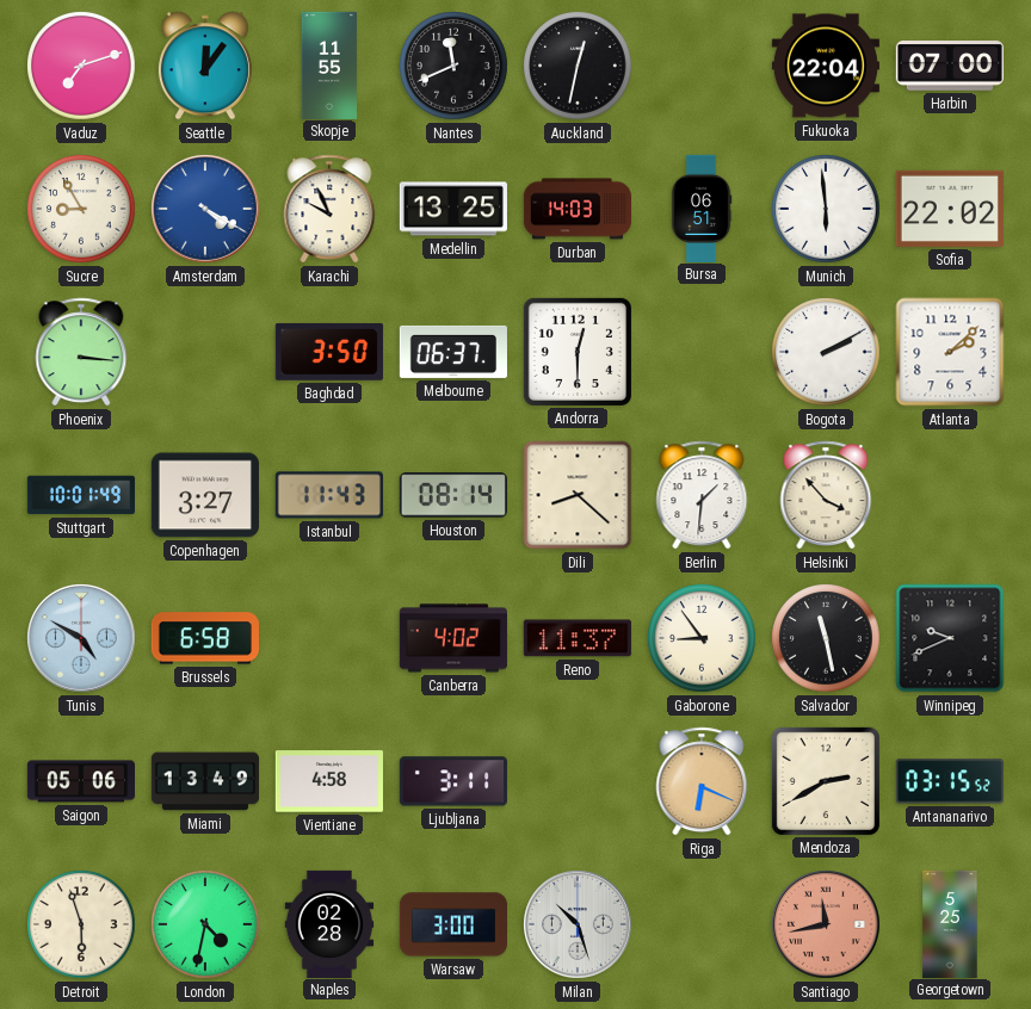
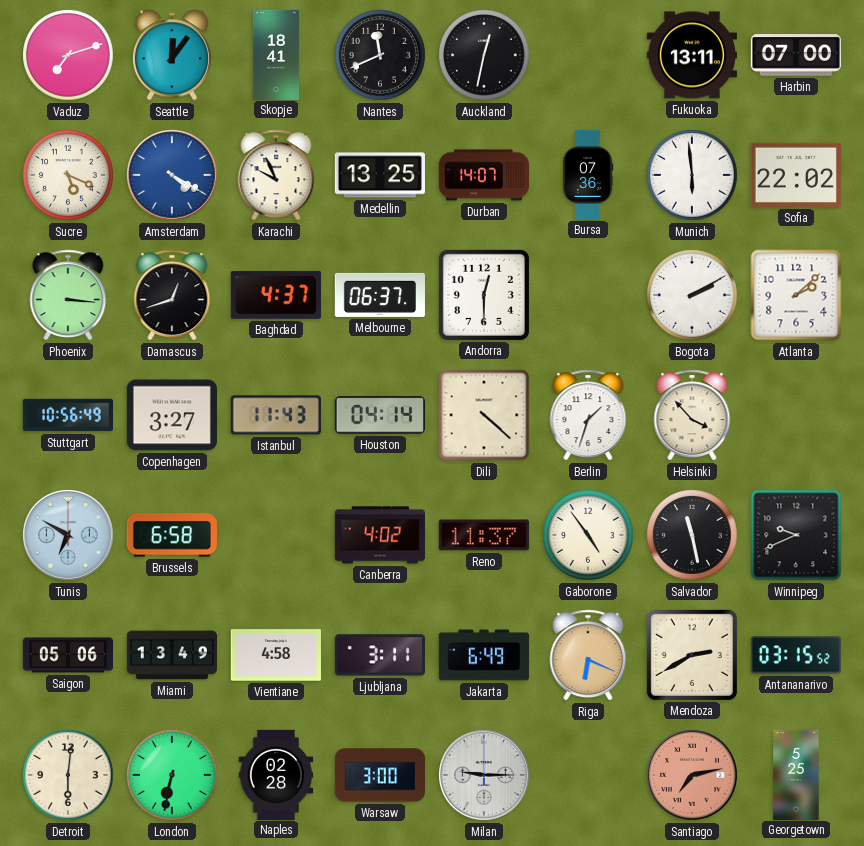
Skopje: 11:55 -> 18:41
Fukuoka: 22:04 -> 13:11
Sucre: 8:55 -> 5:19
Durban: 14:03 -> 14:07
Bursa: 06:51 -> 07:36
Damascus: none -> 12:42
Baghdad: 3:50 -> 4:37
Stuttgart: 10:01 -> 10:56
Houston: 08:14 -> 04:14
Dili: 8:22 -> 4:22
Berlin: 1:31 -> 1:33
Tunis: 4:50 -> 6:50
Gaborone: 8:54 -> 4:54
Jakarta: none -> 6:49
Detroit: 5:57 -> 6:01
London: 4:32 -> 6:32
Milan: 10:27 -> 9:15
Santiago: 11:43 -> 7:13
